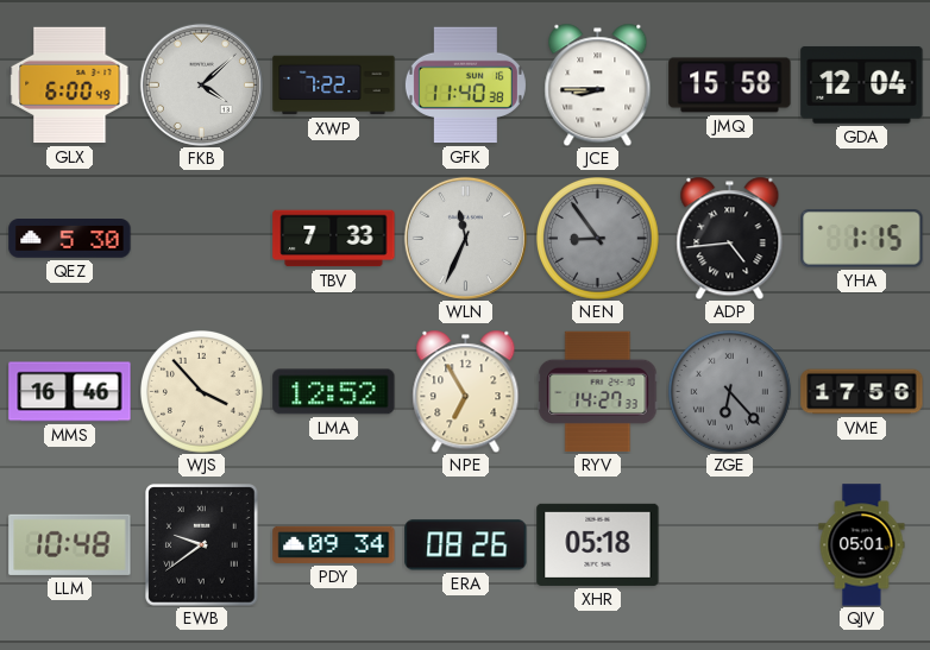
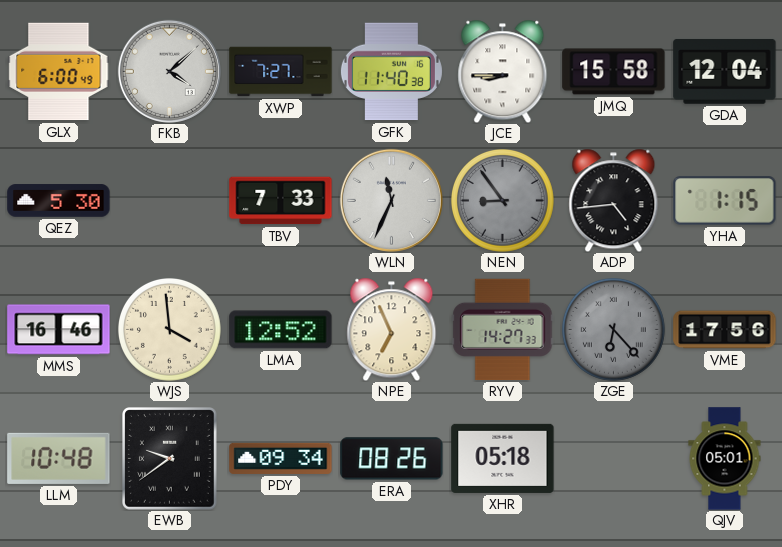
XWP: 7:22 -> 7:27
WJS: 3:53 -> 3:59
NPE: 6:55 -> 6:56
